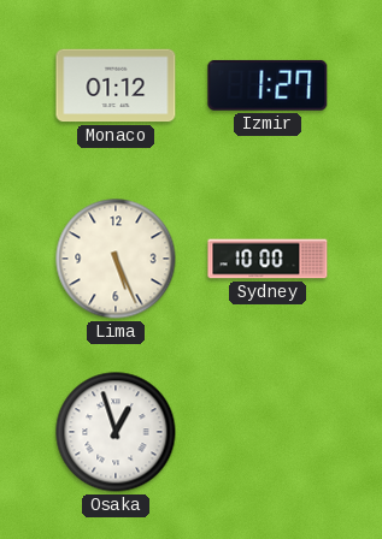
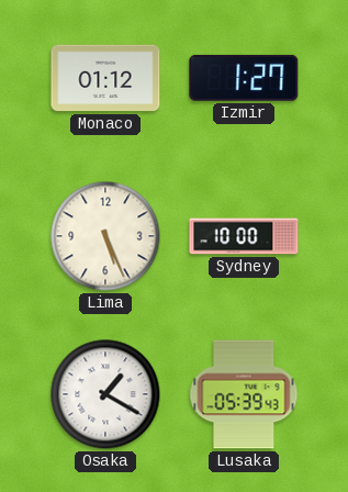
Osaka: 12:57 -> 1:20
Lusaka: none -> 05:39
